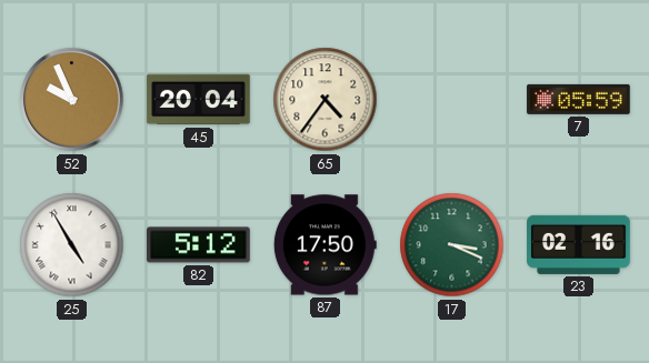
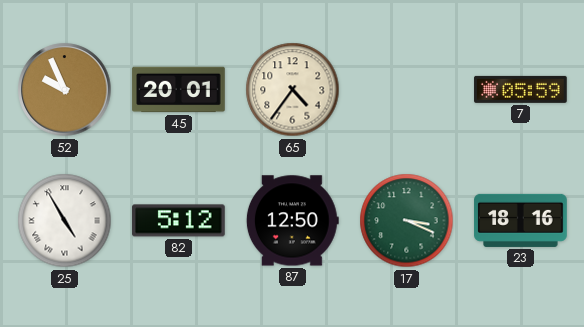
45: 20:04 -> 20:01
87: 17:50 -> 12:50
23: 02:16 -> 18:16
